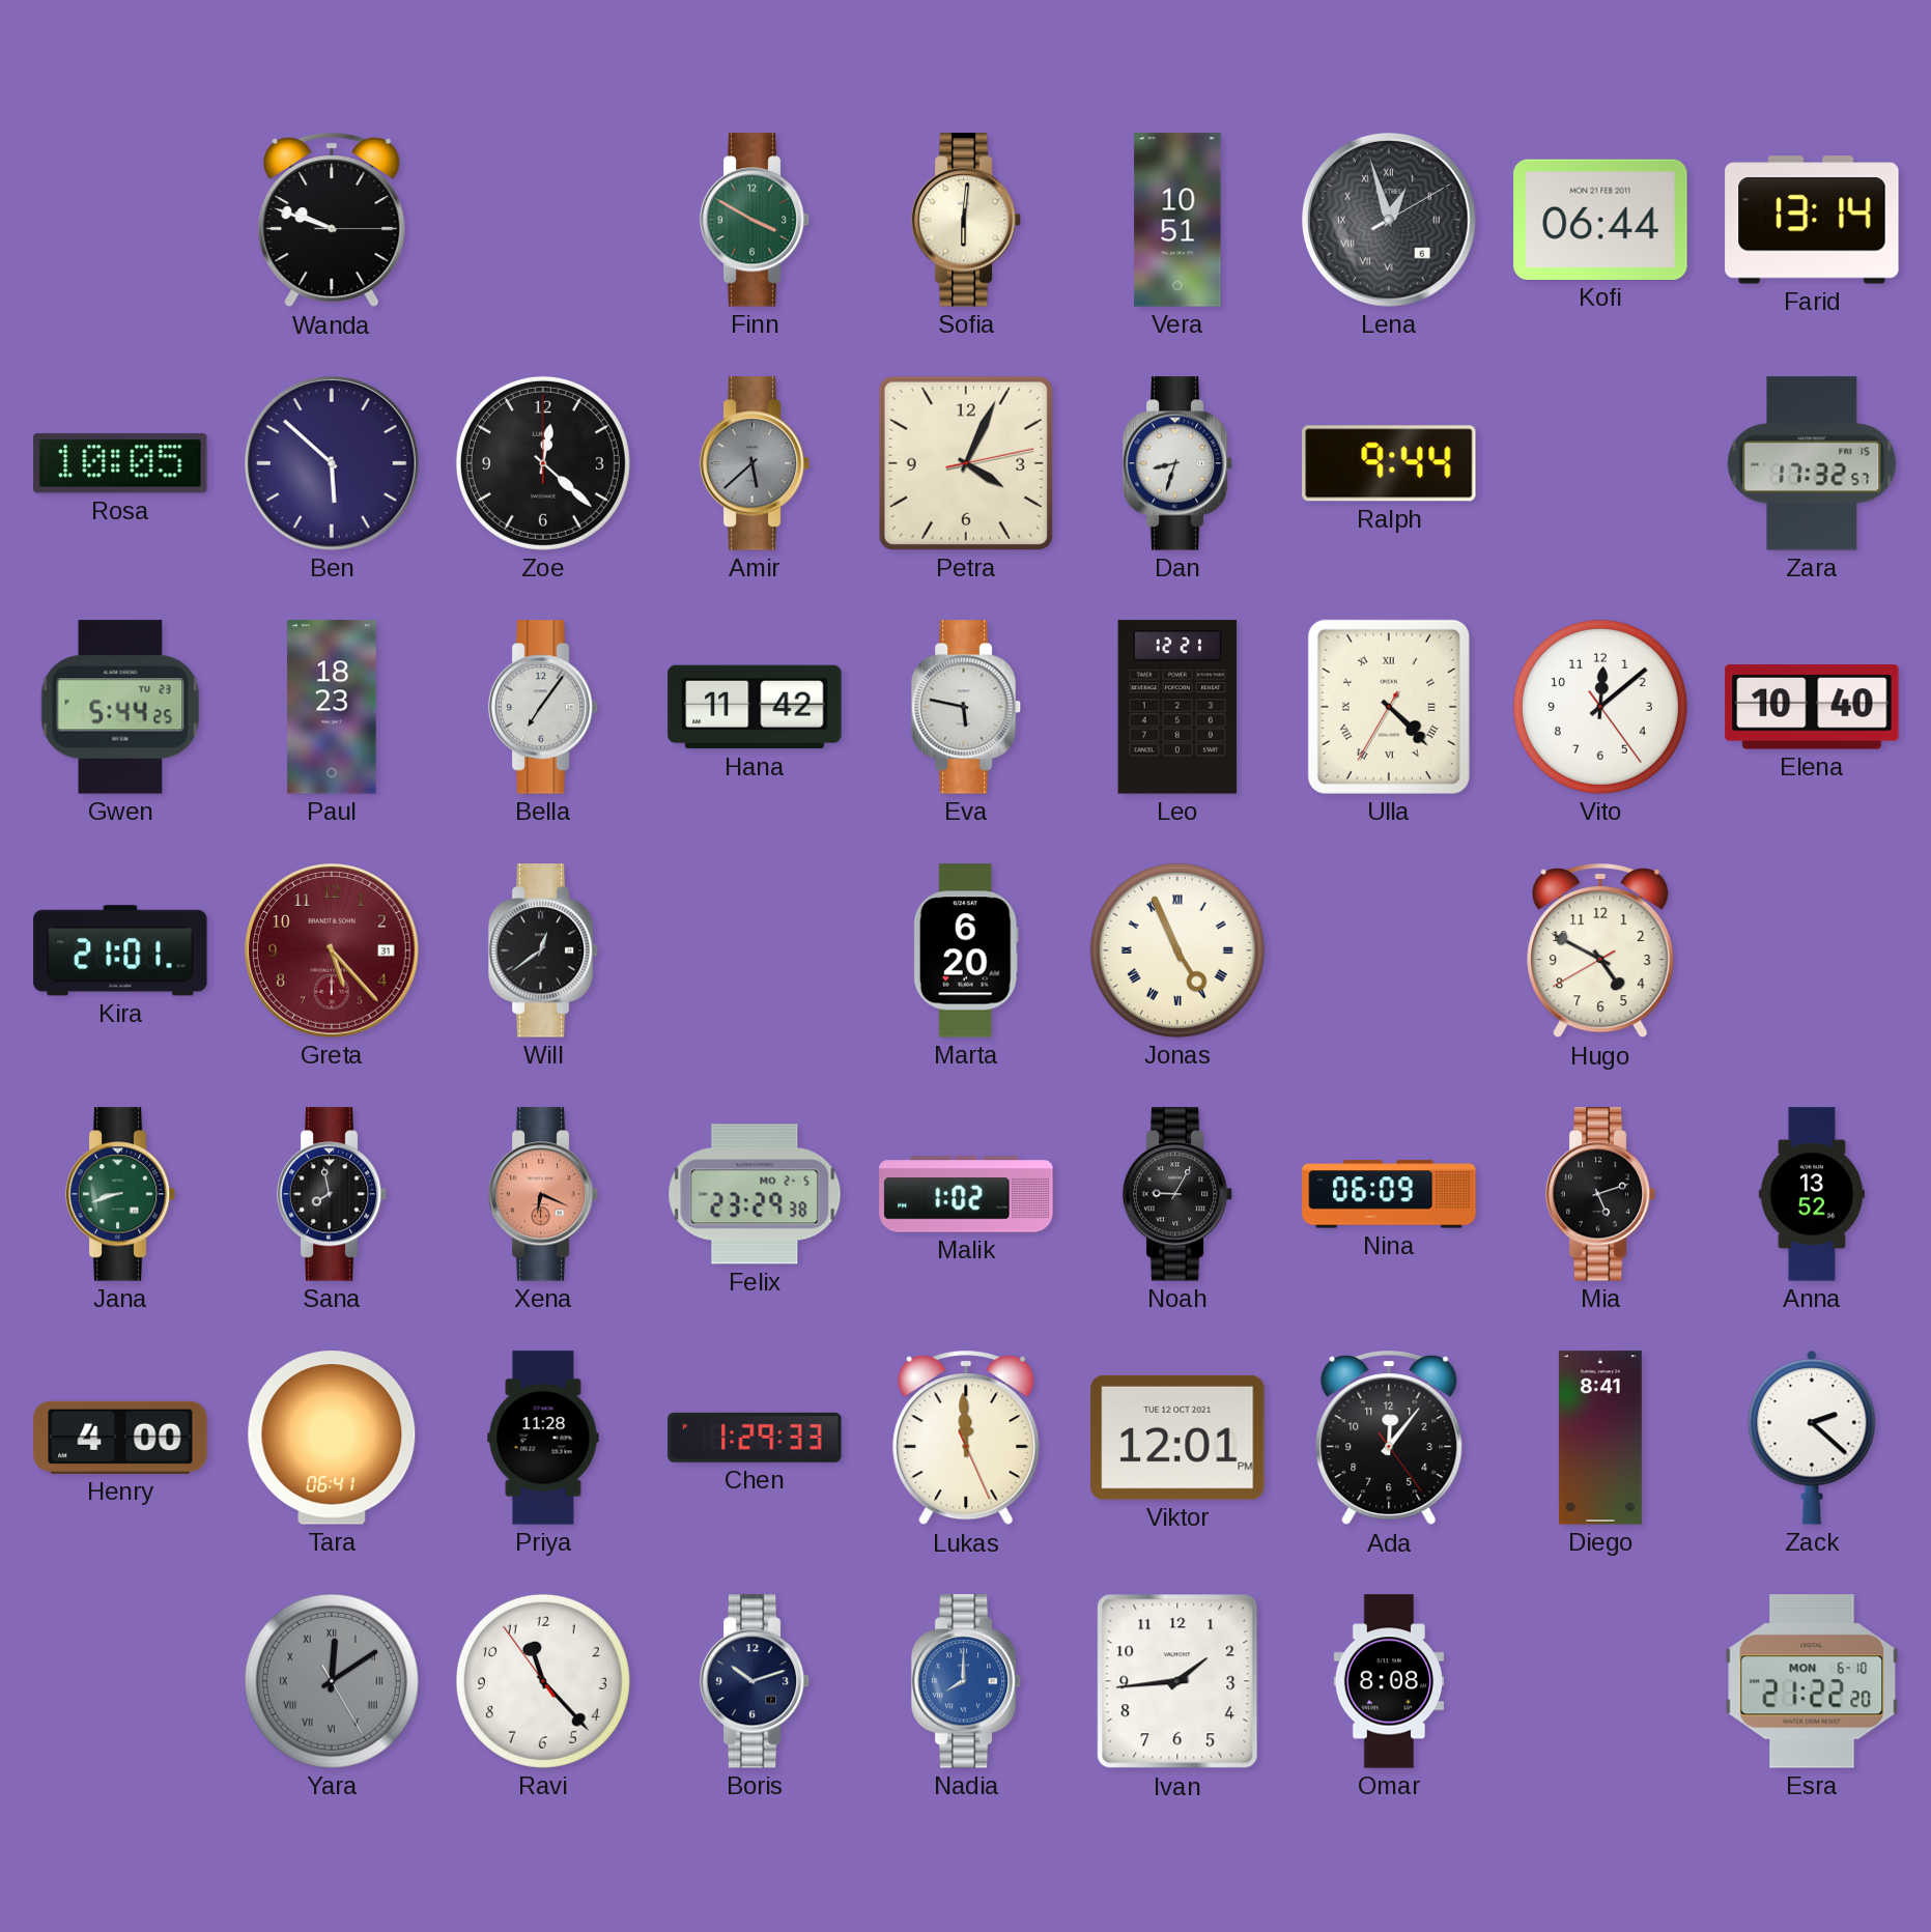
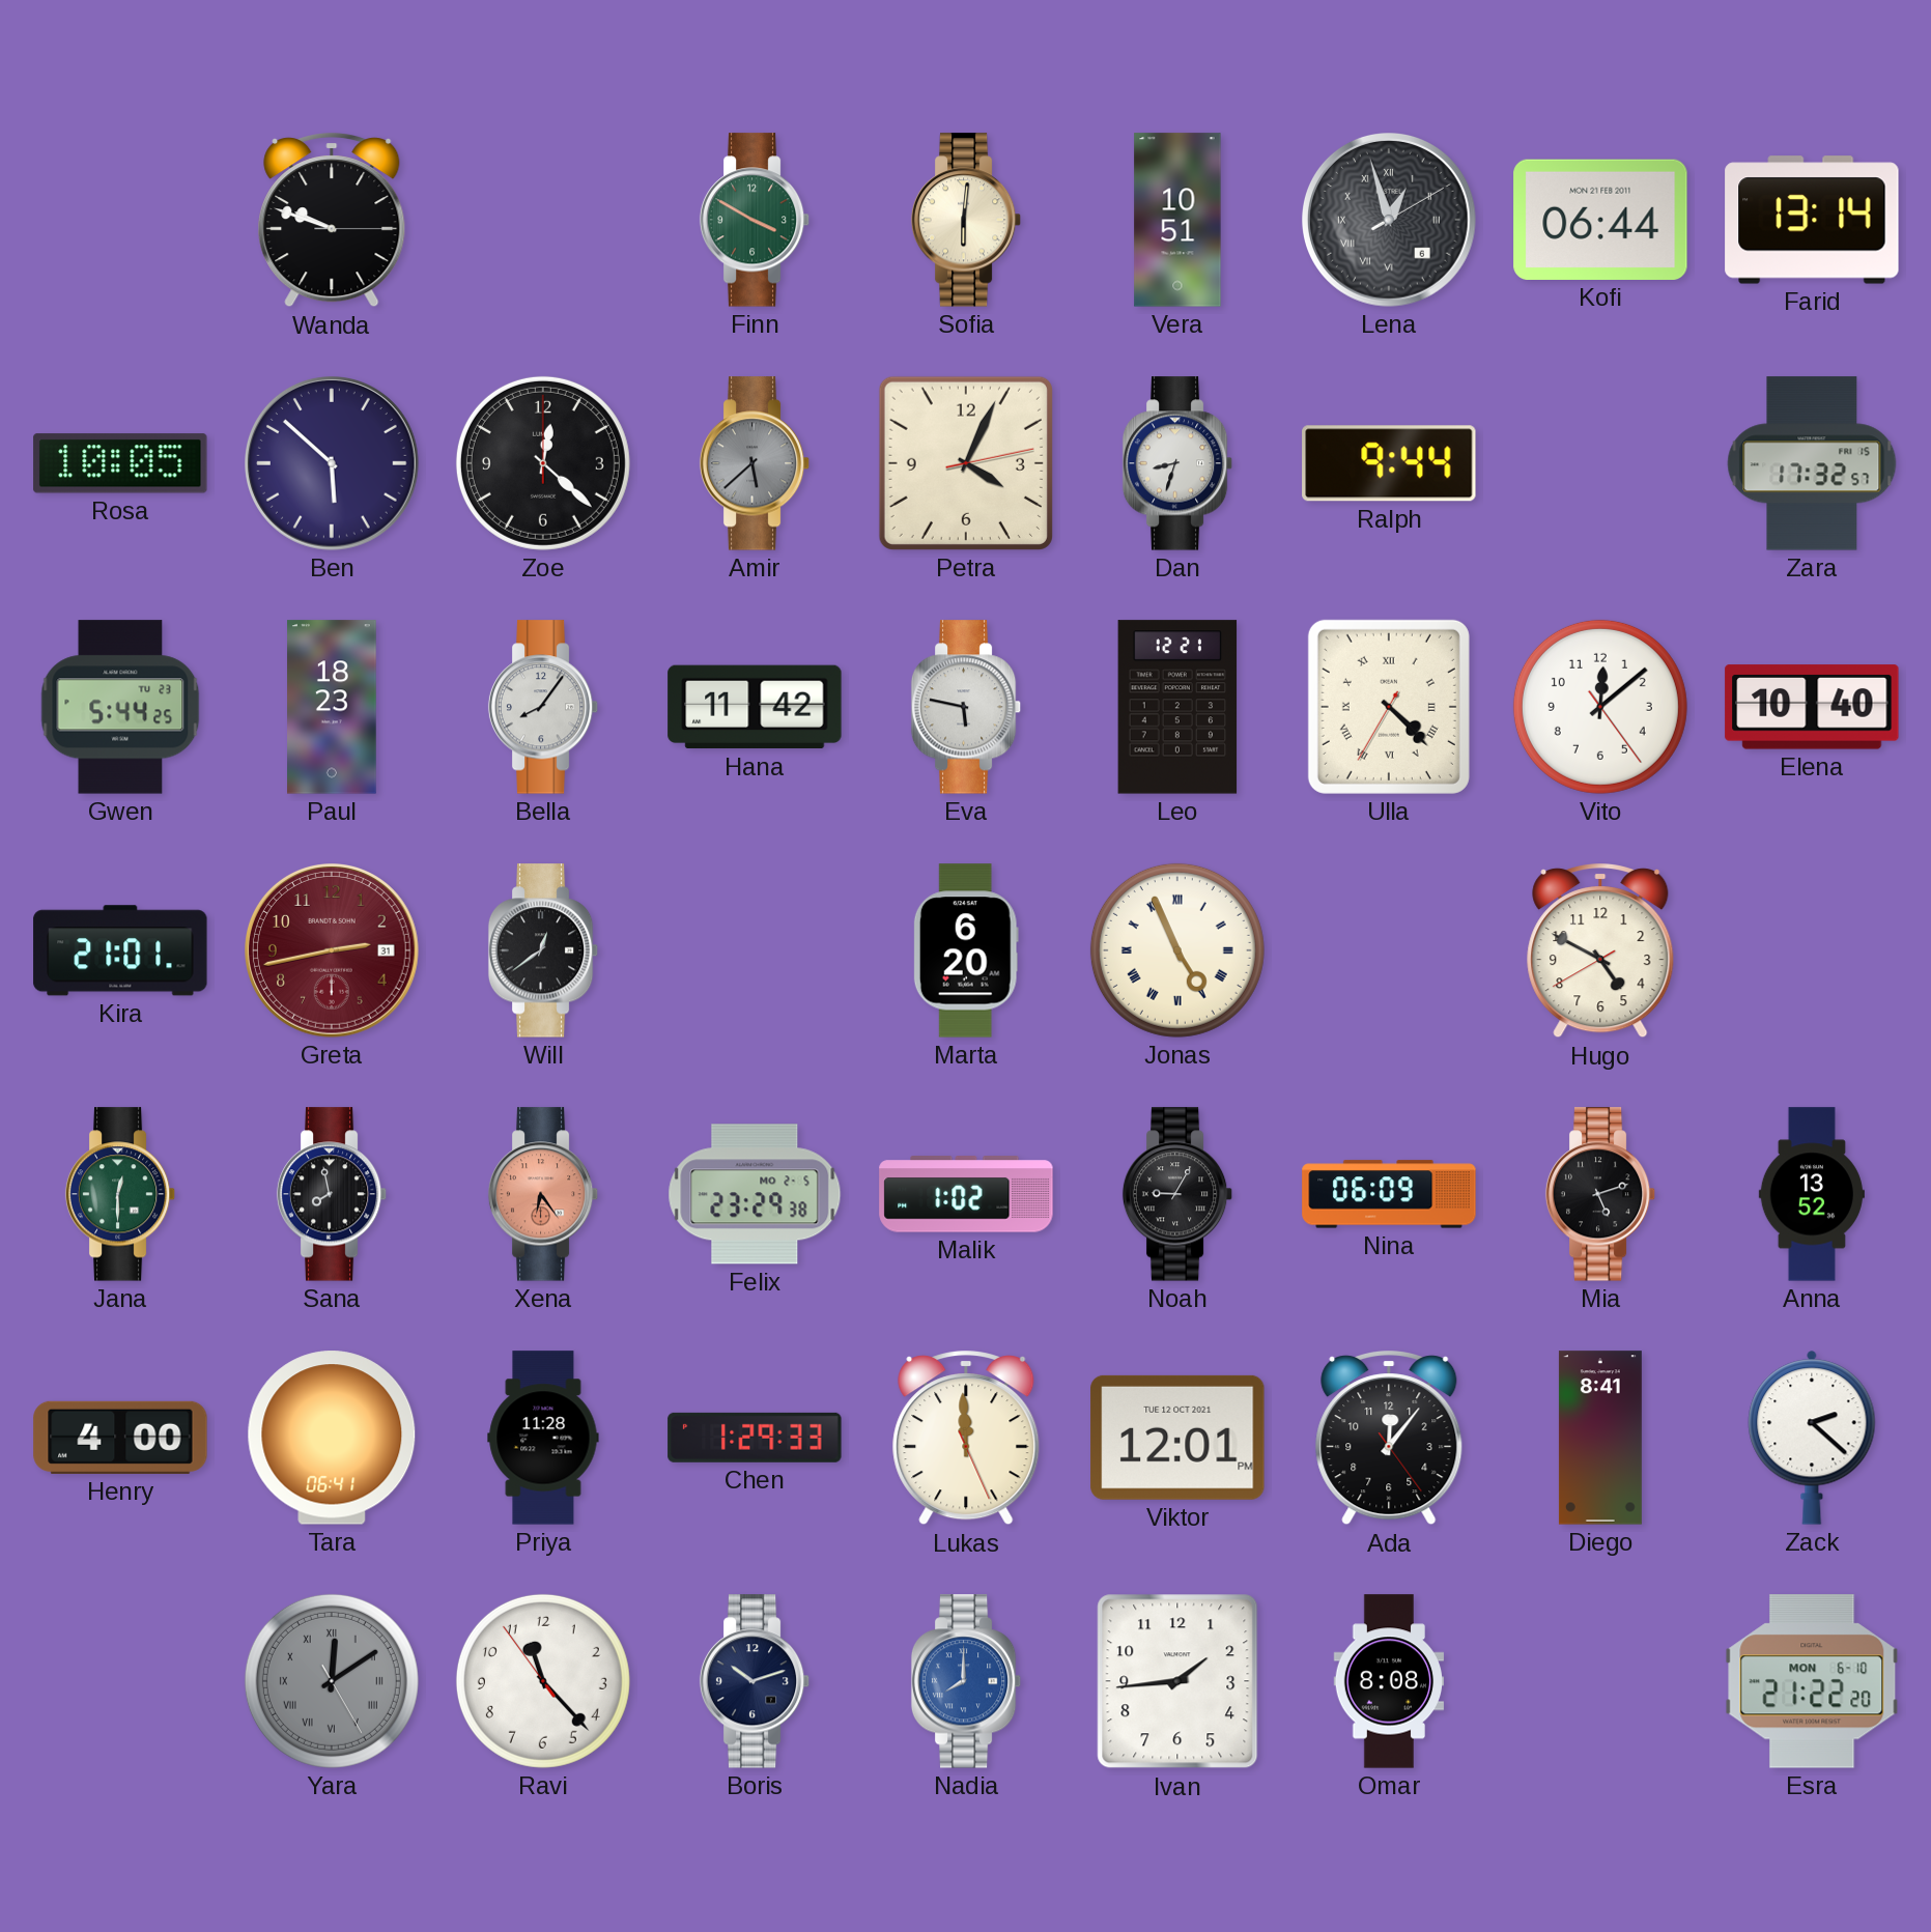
Bella: 7:06 -> 8:06
Greta: 5:23 -> 2:43
Jana: 8:42 -> 12:30
Xena: 6:19 -> 6:24
